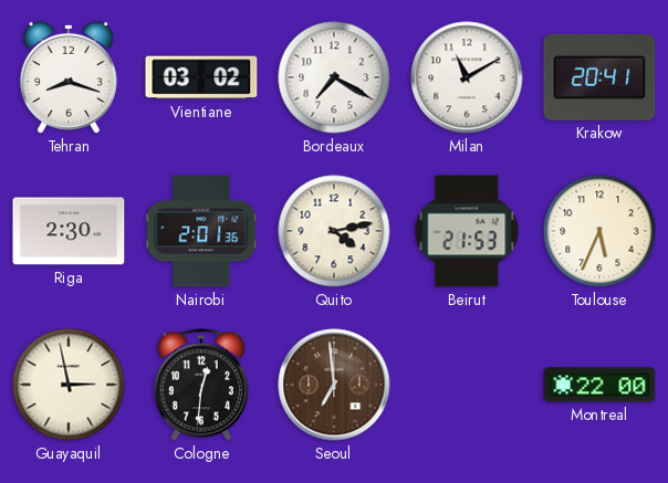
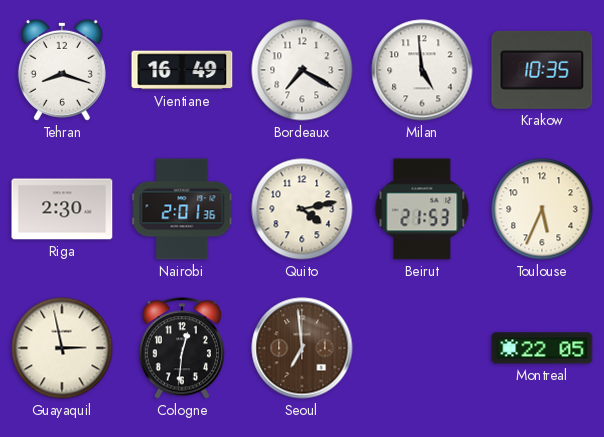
Vientiane: 03:02 -> 16:49
Milan: 11:10 -> 4:59
Krakow: 20:41 -> 10:35
Montreal: 22:00 -> 22:05
